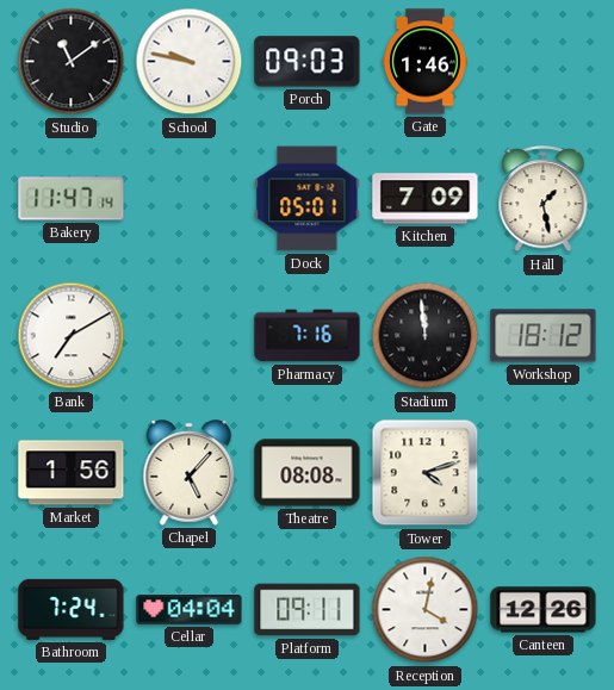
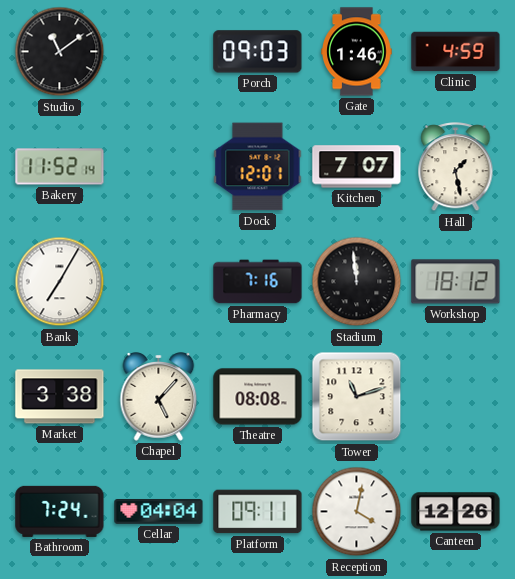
School: 9:47 -> none
Clinic: none -> 4:59
Bakery: 11:47 -> 11:52
Dock: 05:01 -> 12:01
Kitchen: 7:09 -> 7:07
Bank: 7:10 -> 7:05
Market: 1:56 -> 3:38
Tower: 4:12 -> 11:12
